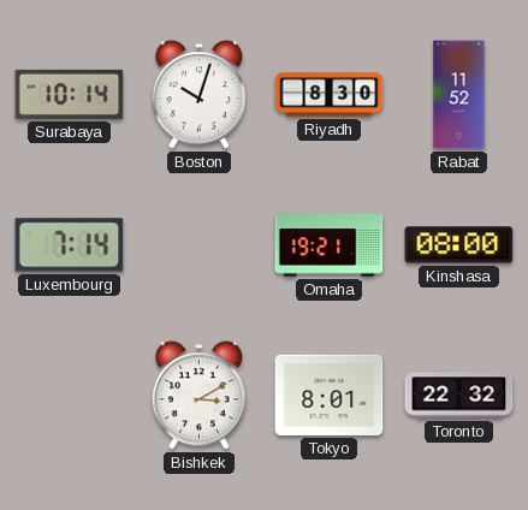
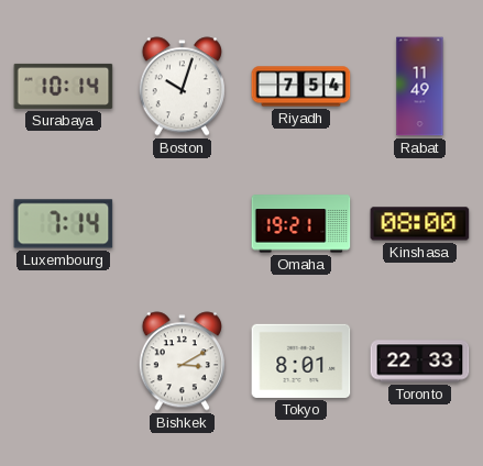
Riyadh: 8:30 -> 7:54
Rabat: 11:52 -> 11:49
Toronto: 22:32 -> 22:33
